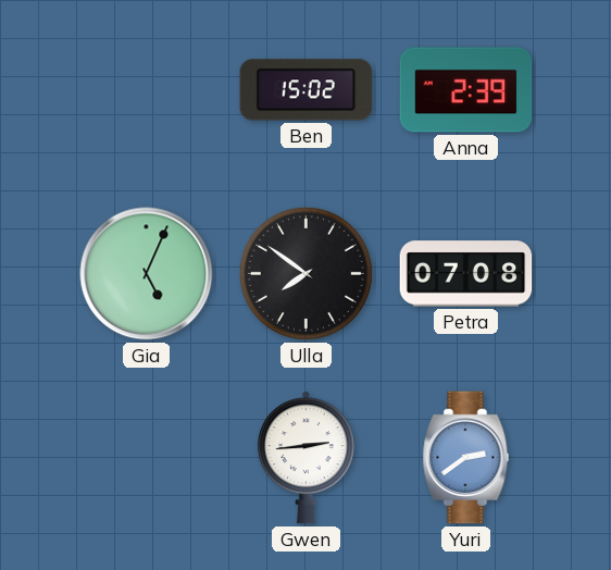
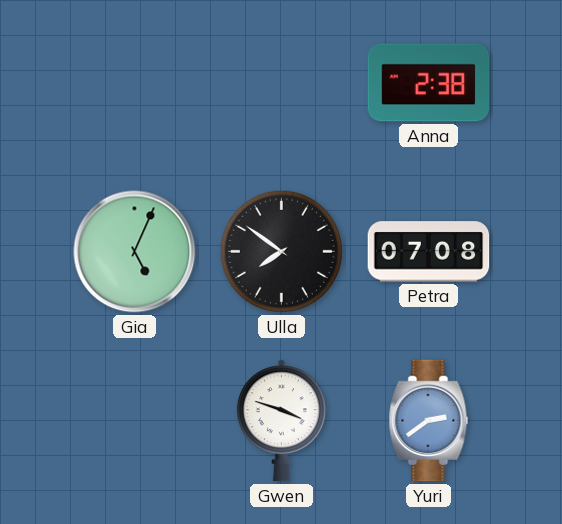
Ben: 15:02 -> none
Anna: 2:39 -> 2:38
Gwen: 2:44 -> 3:48
